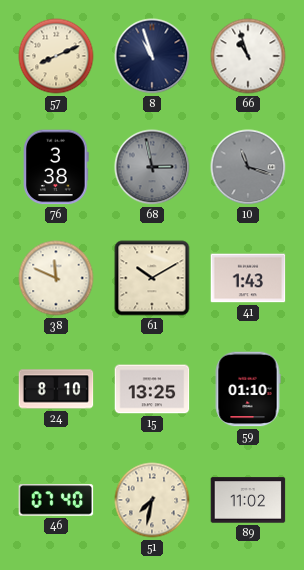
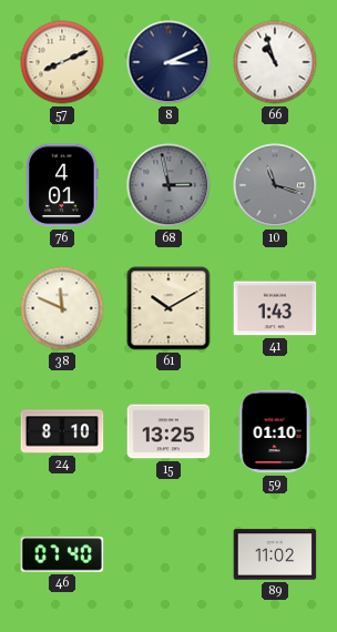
8: 10:57 -> 3:11
76: 3:38 -> 4:01
51: 7:32 -> none
